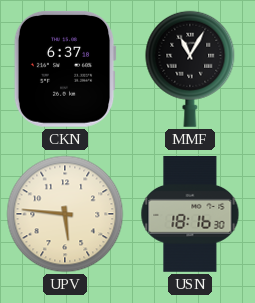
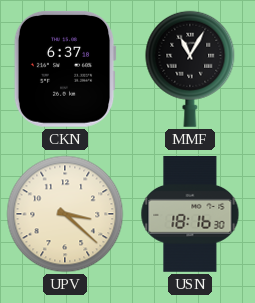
UPV: 5:46 -> 3:22
